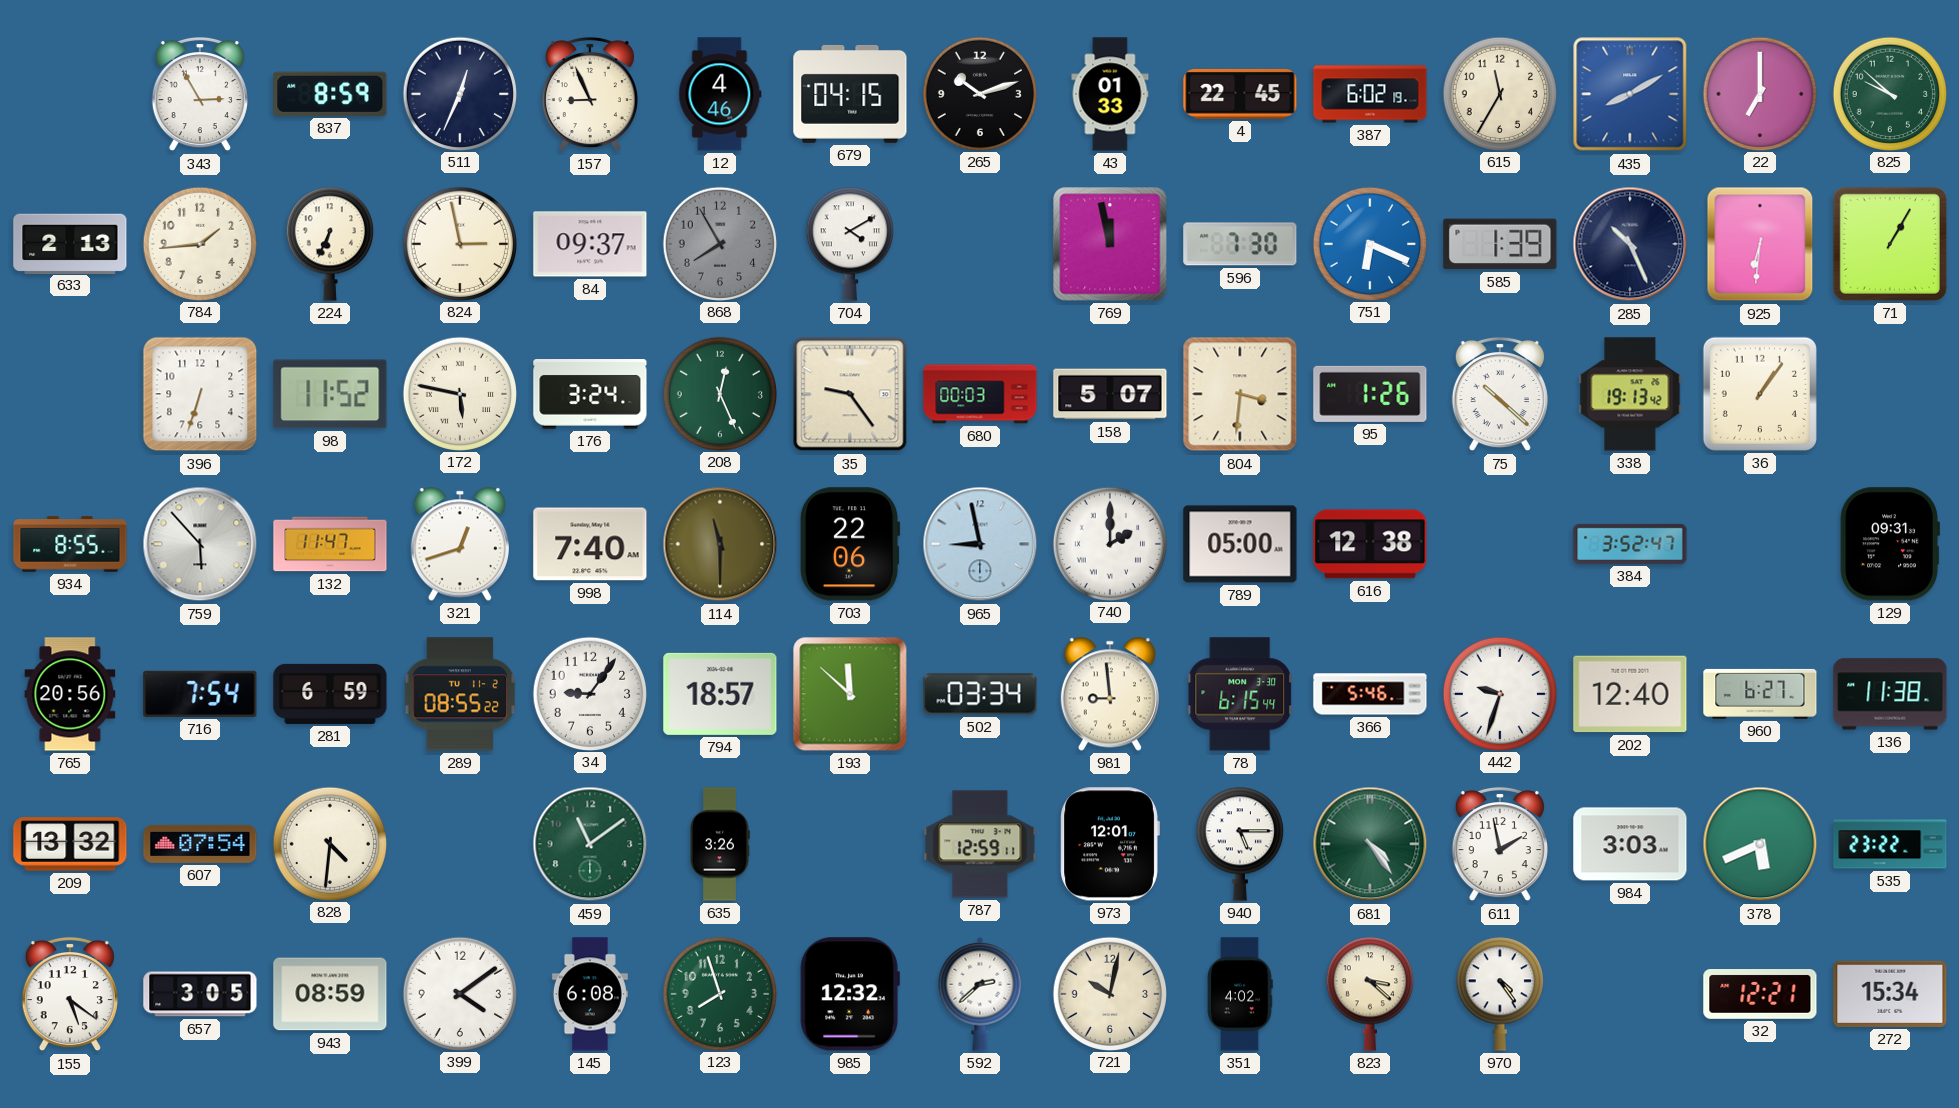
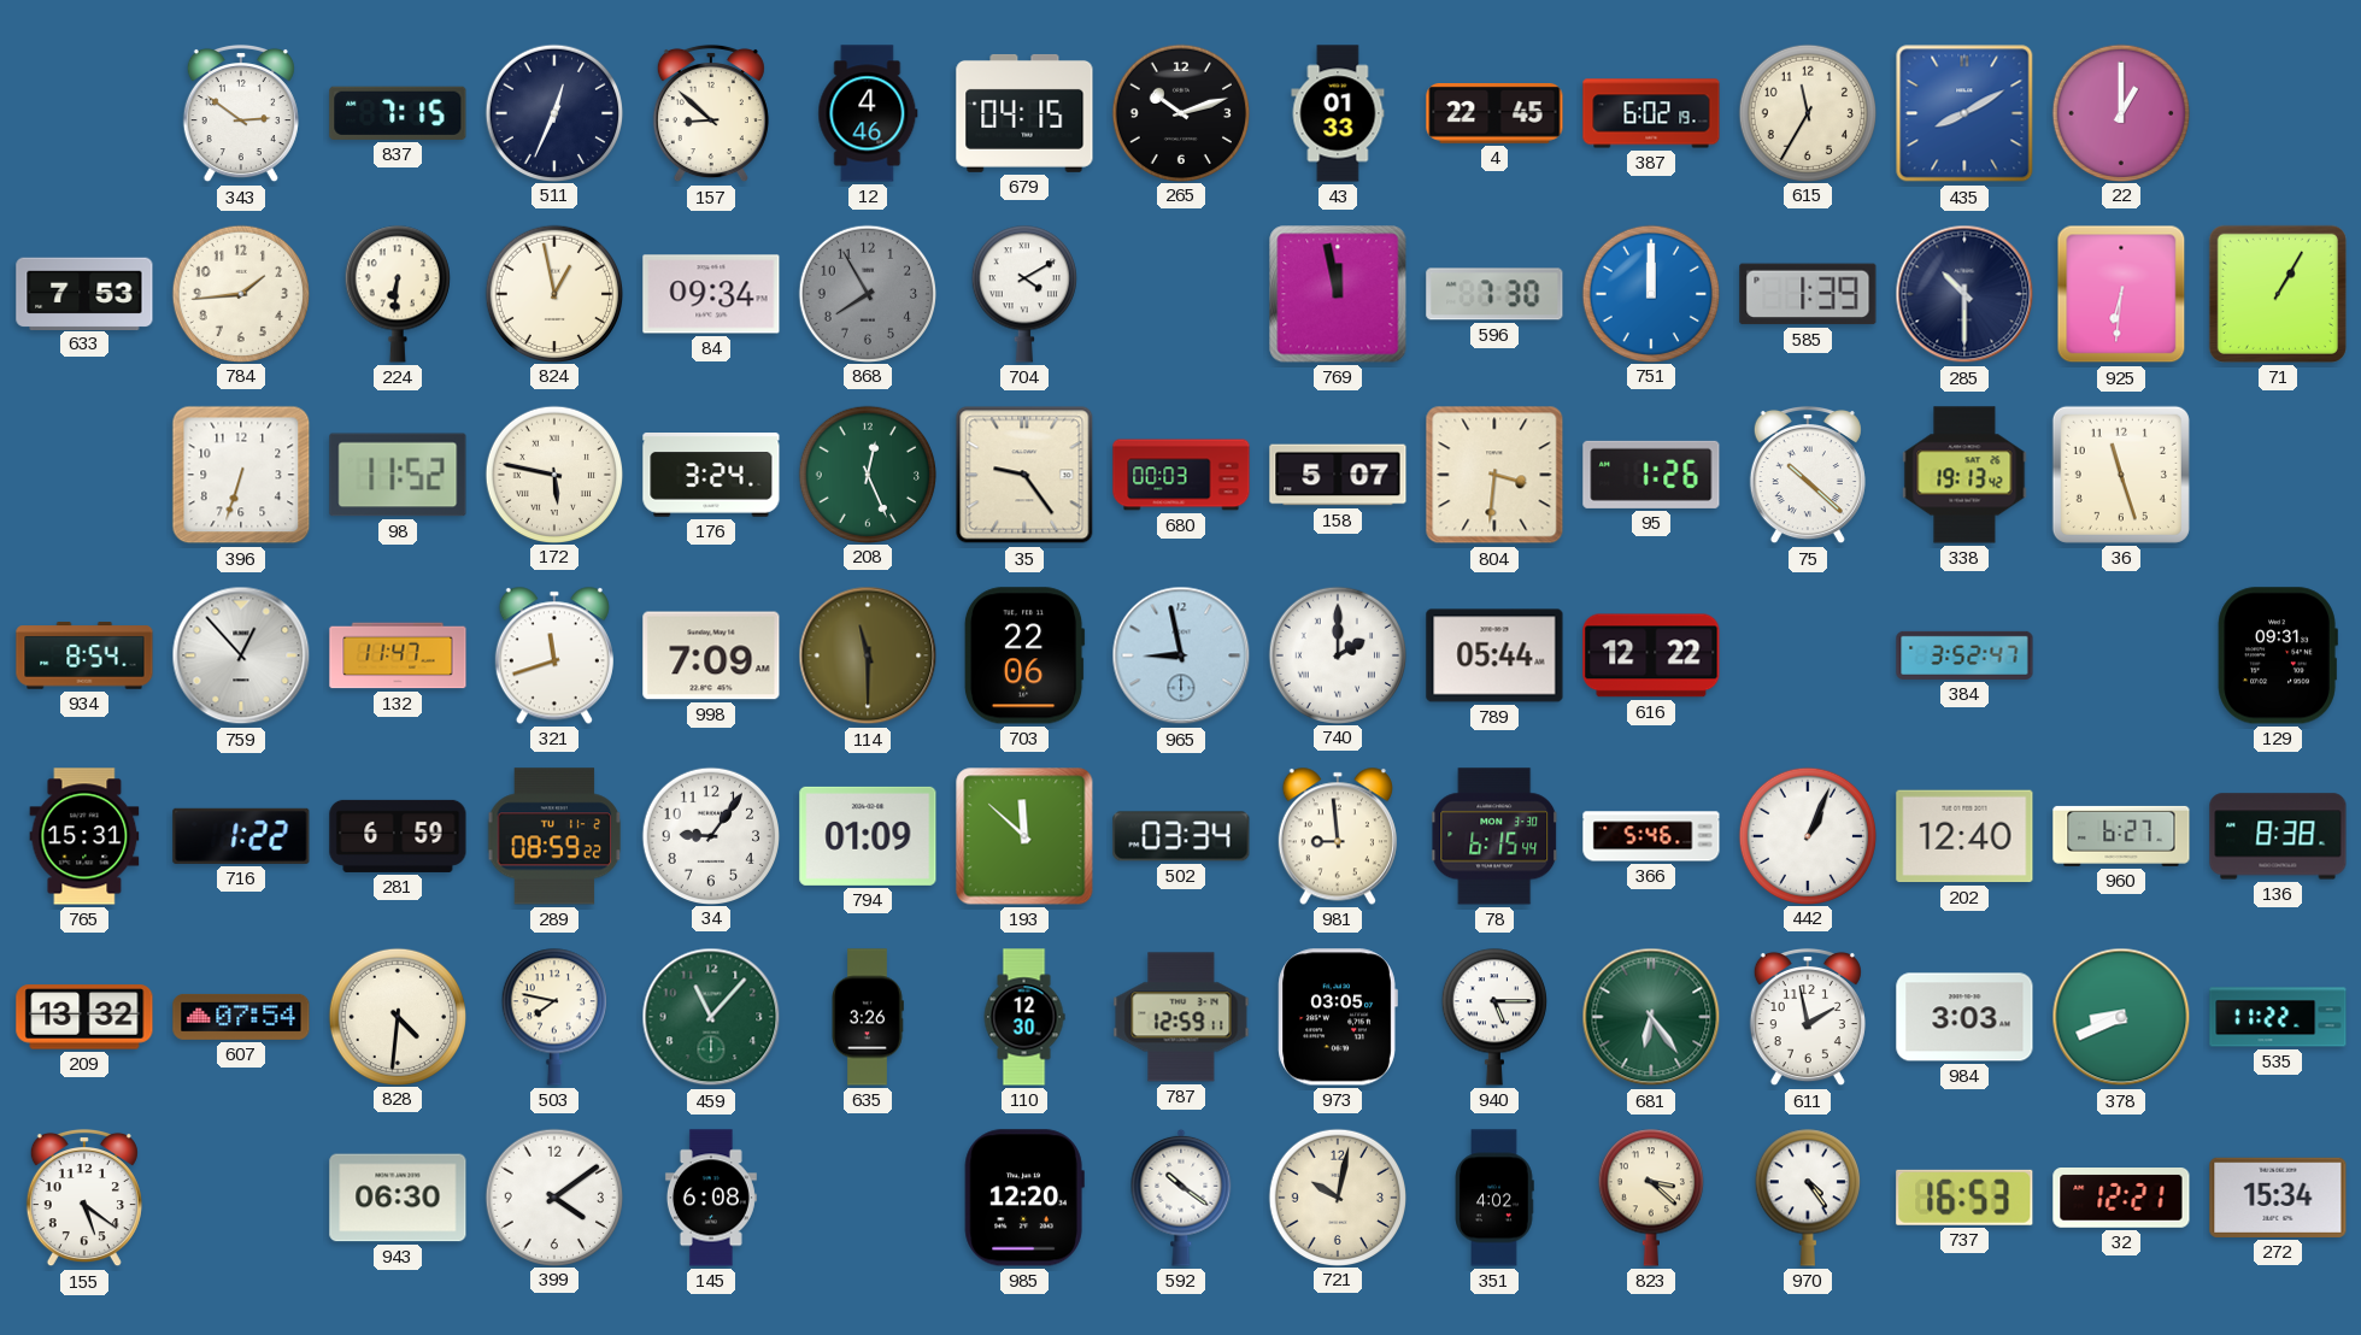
343: 2:55 -> 2:51
837: 8:59 -> 7:15
157: 8:56 -> 8:52
22: 7:00 -> 1:00
825: 9:52 -> none
633: 2:13 -> 7:53
224: 6:34 -> 6:31
824: 2:58 -> 12:58
84: 09:37 -> 09:34
751: 6:19 -> 12:00
285: 10:26 -> 10:30
36: 1:06 -> 11:27
934: 8:55 -> 8:54
759: 5:53 -> 12:53
321: 12:42 -> 11:42
998: 7:40 -> 7:09
789: 05:00 -> 05:44
616: 12:38 -> 12:22
765: 20:56 -> 15:31
716: 7:54 -> 1:22
289: 08:55 -> 08:59
794: 18:57 -> 01:09
442: 9:33 -> 1:04
136: 11:38 -> 8:38
503: none -> 7:47
459: 11:09 -> 11:07
110: none -> 12:30
973: 12:01 -> 03:05
681: 4:24 -> 6:24
378: 5:41 -> 8:41
535: 23:22 -> 11:22
657: 3:05 -> none
943: 08:59 -> 06:30
123: 7:57 -> none
985: 12:32 -> 12:20
592: 2:38 -> 10:21
737: none -> 16:53
